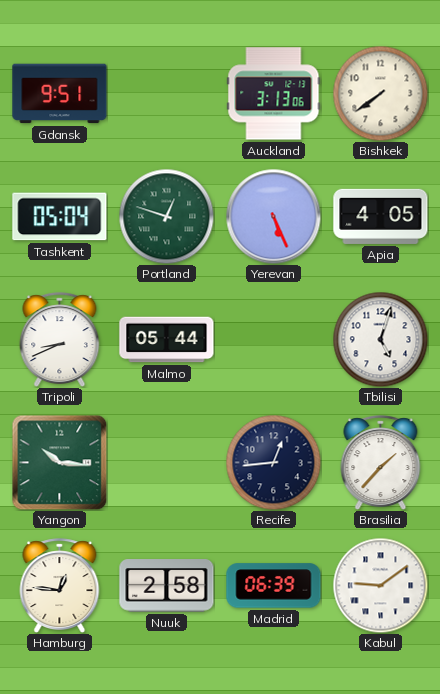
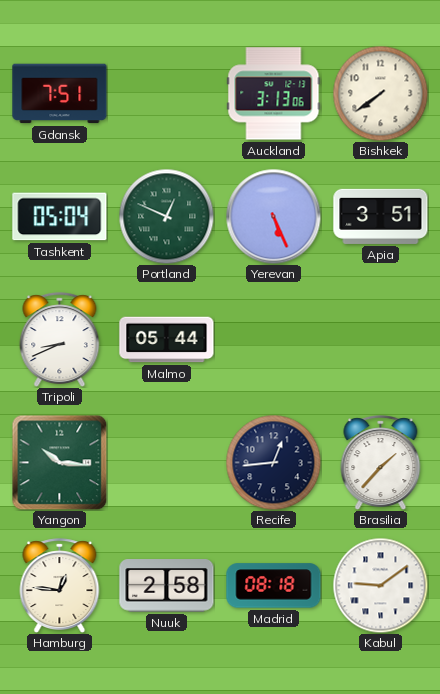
Gdansk: 9:51 -> 7:51
Portland: 12:48 -> 12:49
Apia: 4:05 -> 3:51
Tbilisi: 5:03 -> none
Madrid: 06:39 -> 08:18
